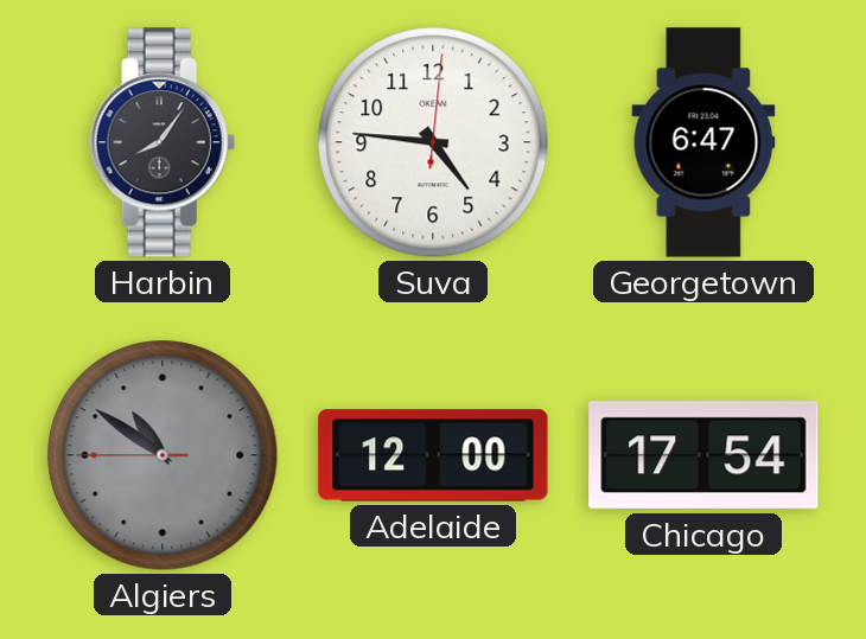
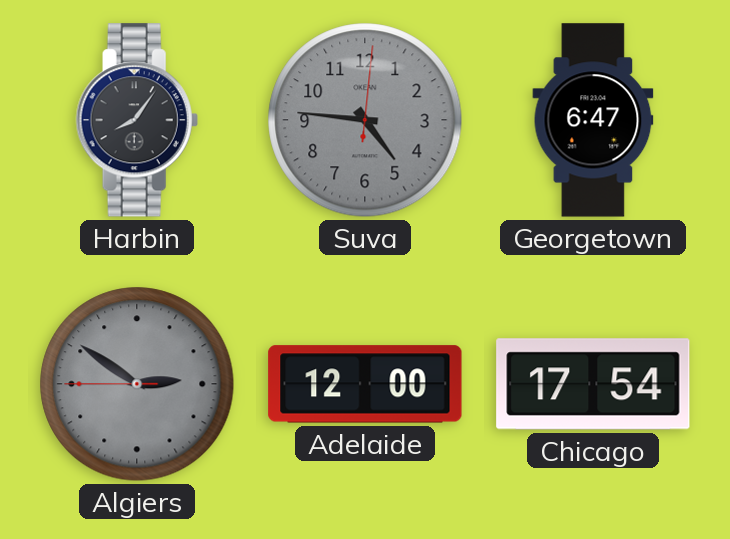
Suva dial: white -> grey
Algiers: 10:50 -> 2:50
